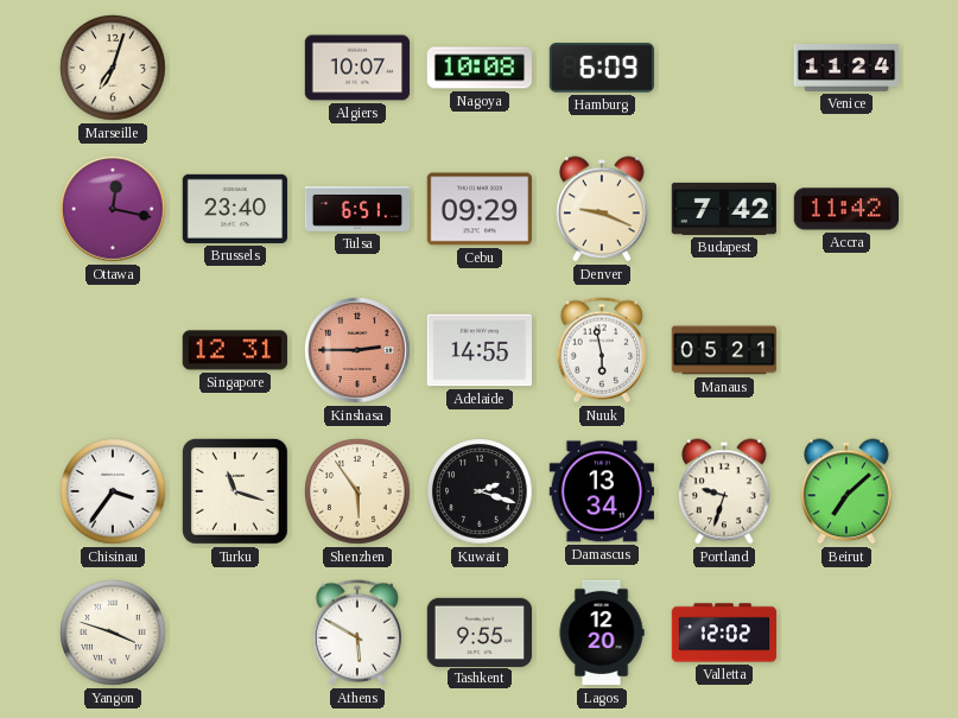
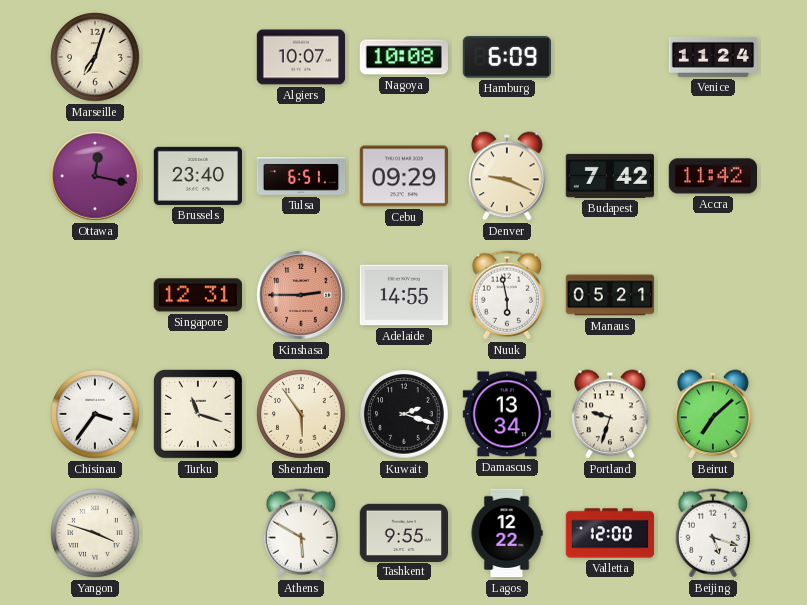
Lagos: 12:20 -> 12:22
Valletta: 12:02 -> 12:00
Beijing: none -> 5:18
